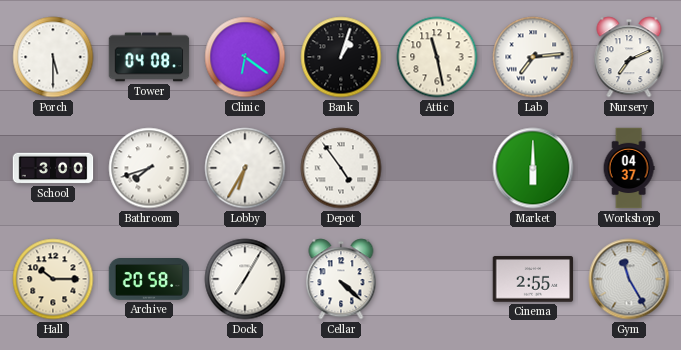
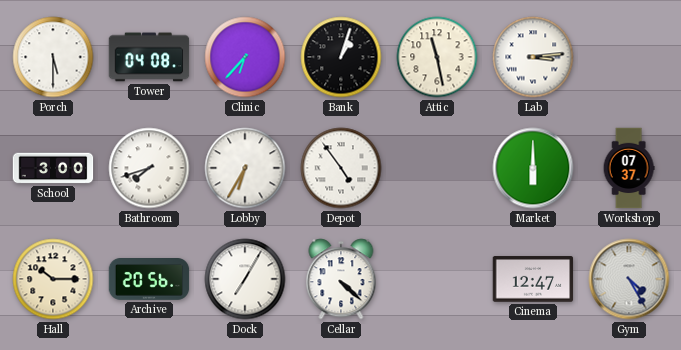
Clinic: 6:21 -> 6:37
Lab: 7:14 -> 3:14
Nursery: 7:11 -> none
Workshop: 04:37 -> 07:37
Archive: 20:58 -> 20:56
Cinema: 2:55 -> 12:47
Gym: 11:25 -> 4:25
